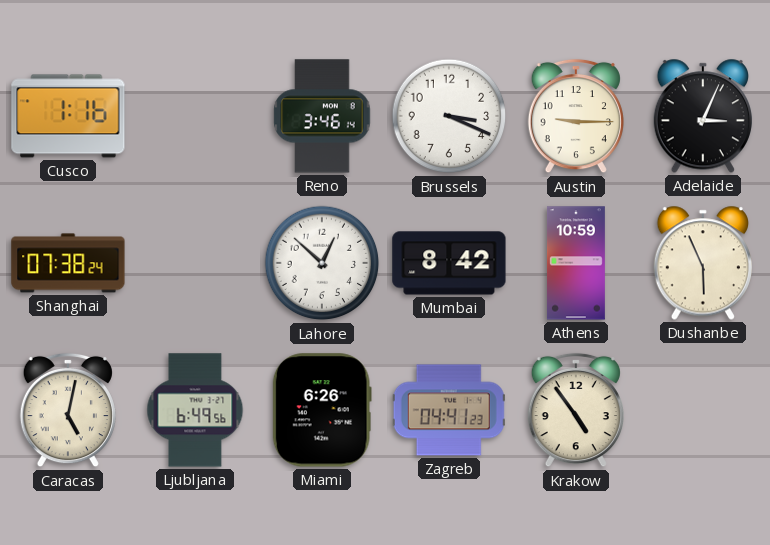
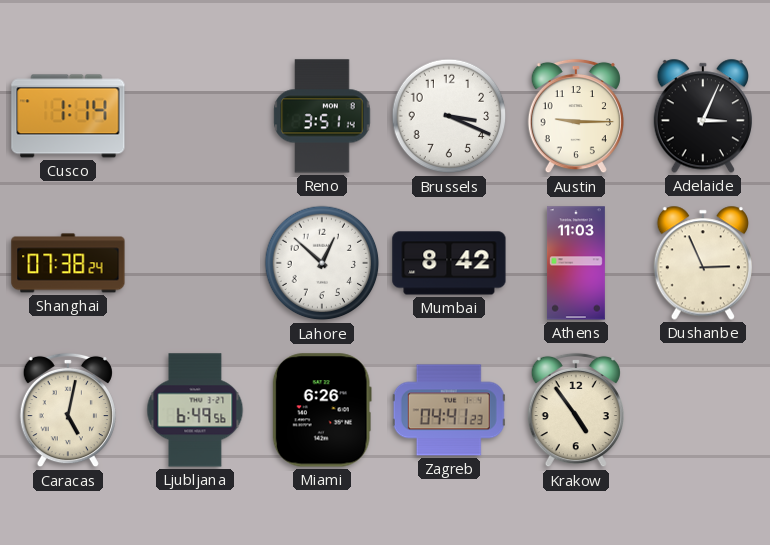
Cusco: 1:16 -> 1:14
Reno: 3:46 -> 3:51
Athens: 10:59 -> 11:03
Dushanbe: 5:56 -> 2:56
